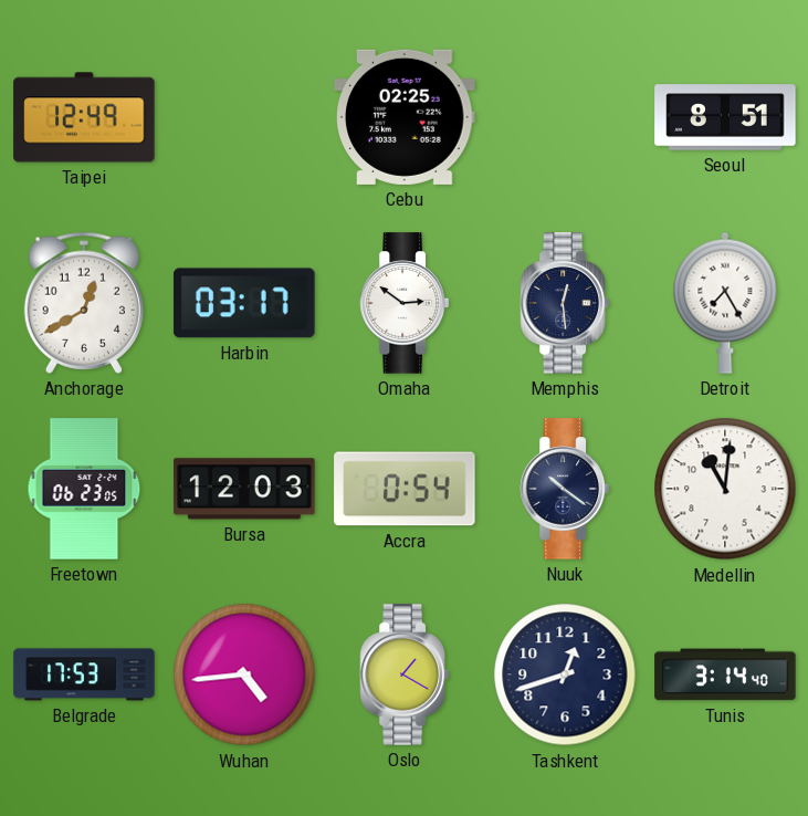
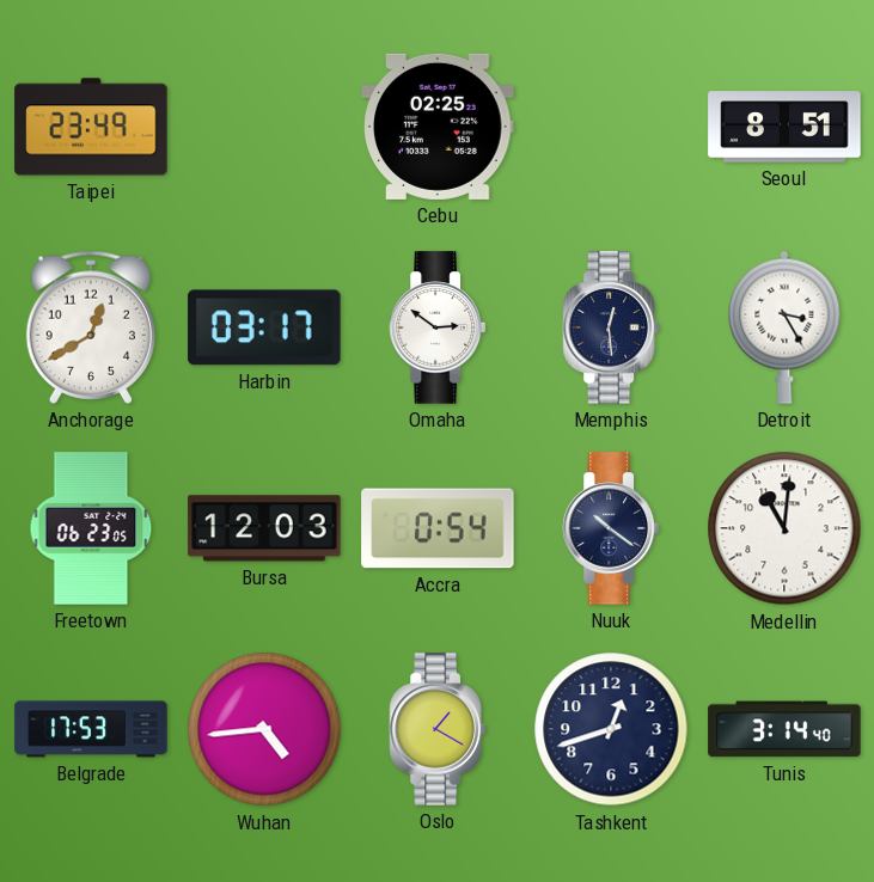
Taipei: 12:49 -> 23:49
Detroit: 7:25 -> 3:25
